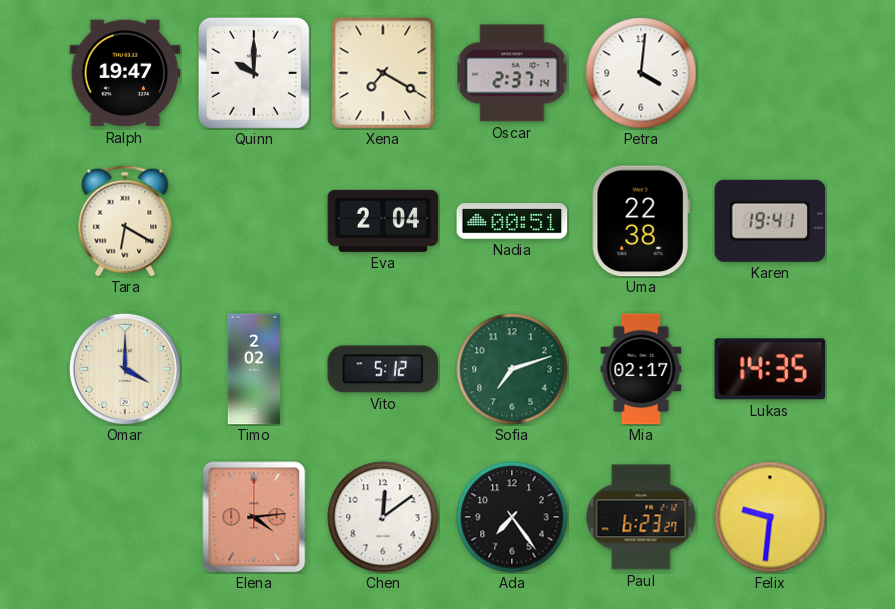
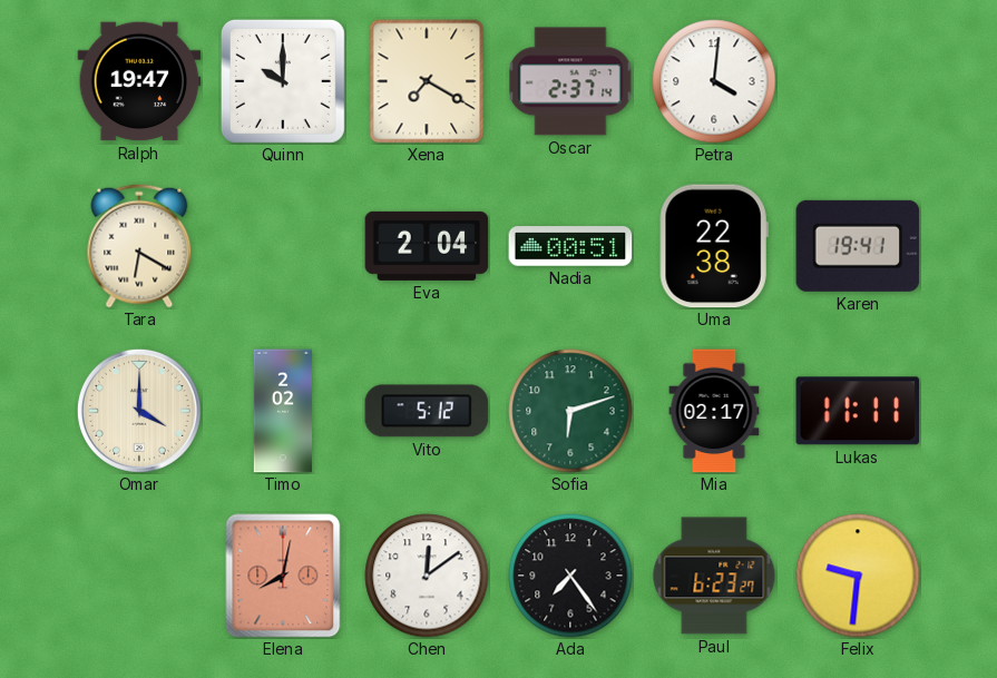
Sofia: 7:12 -> 6:12
Lukas: 14:35 -> 11:11
Elena: 4:14 -> 8:02
